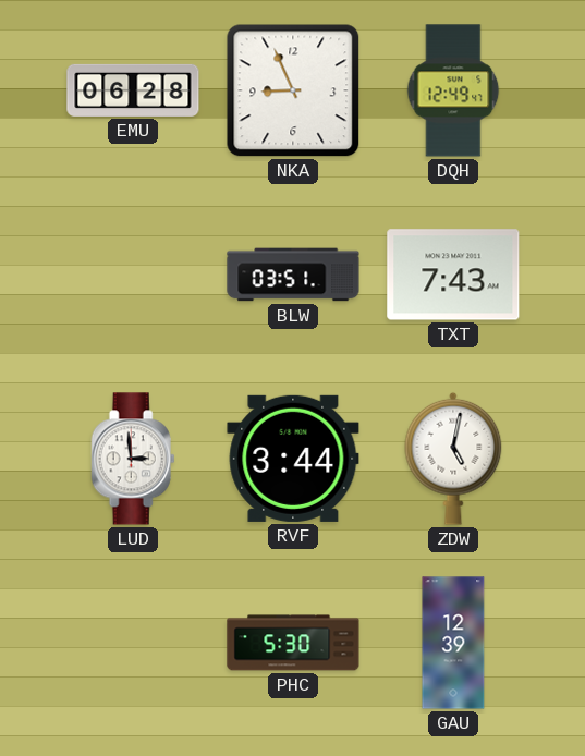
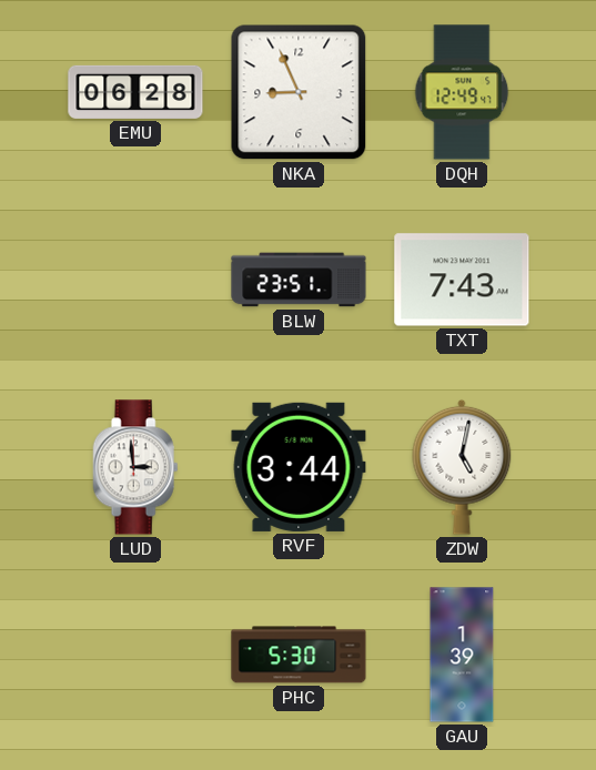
BLW: 03:51 -> 23:51
GAU: 12:39 -> 1:39
